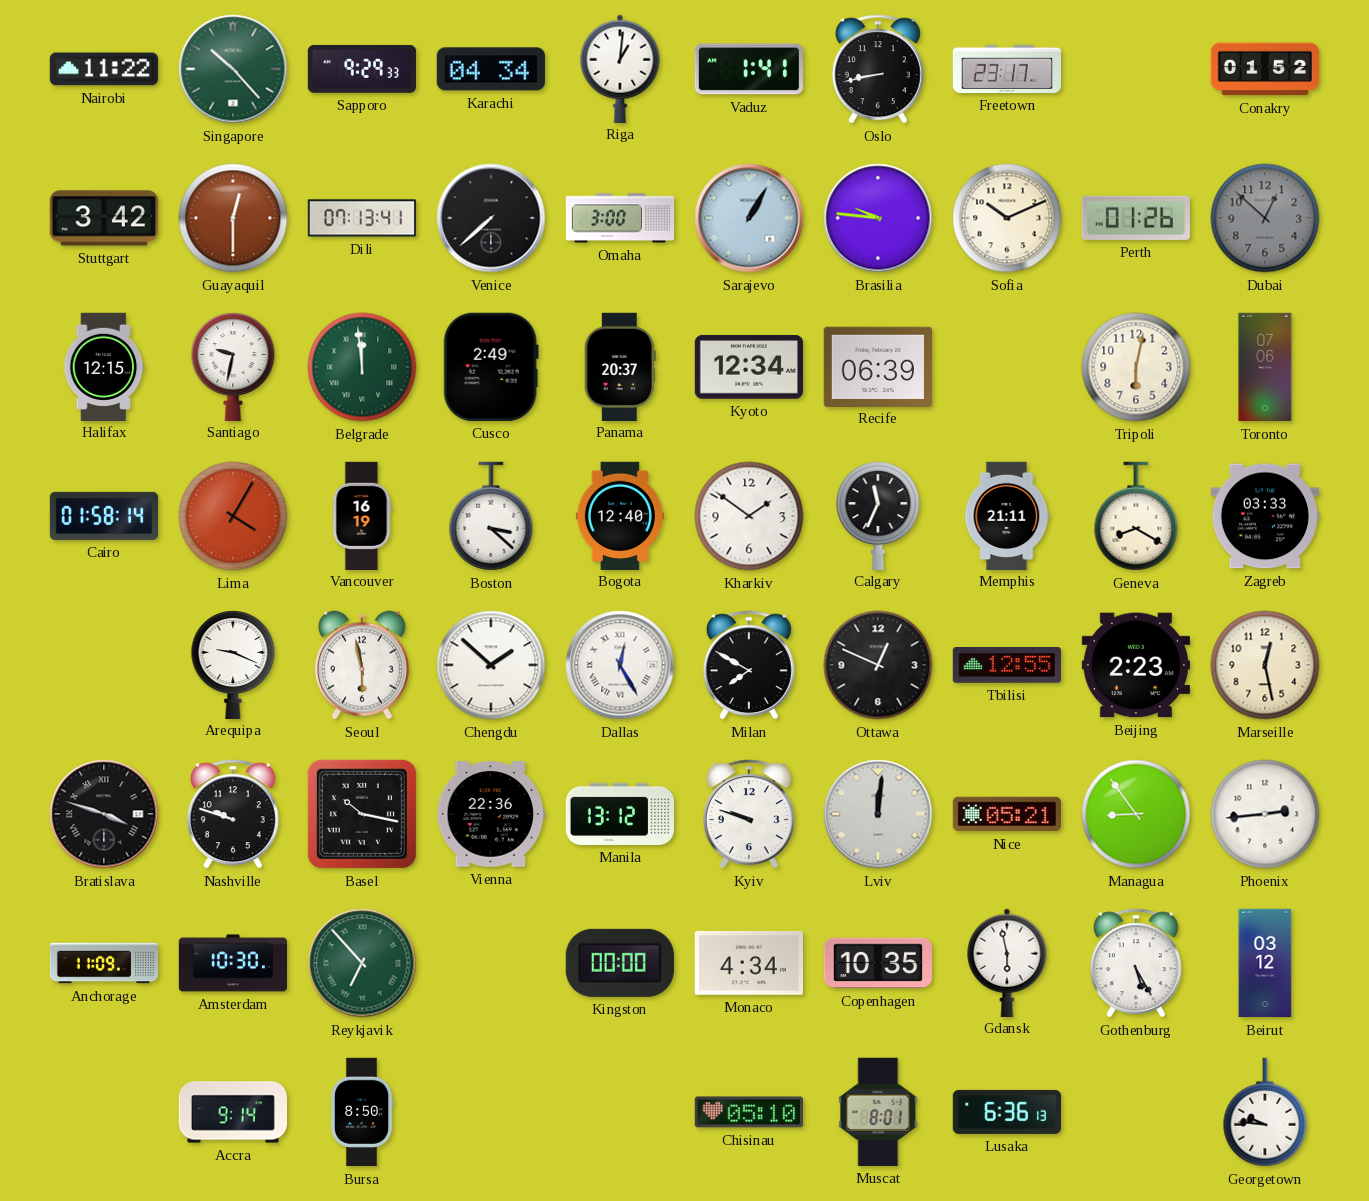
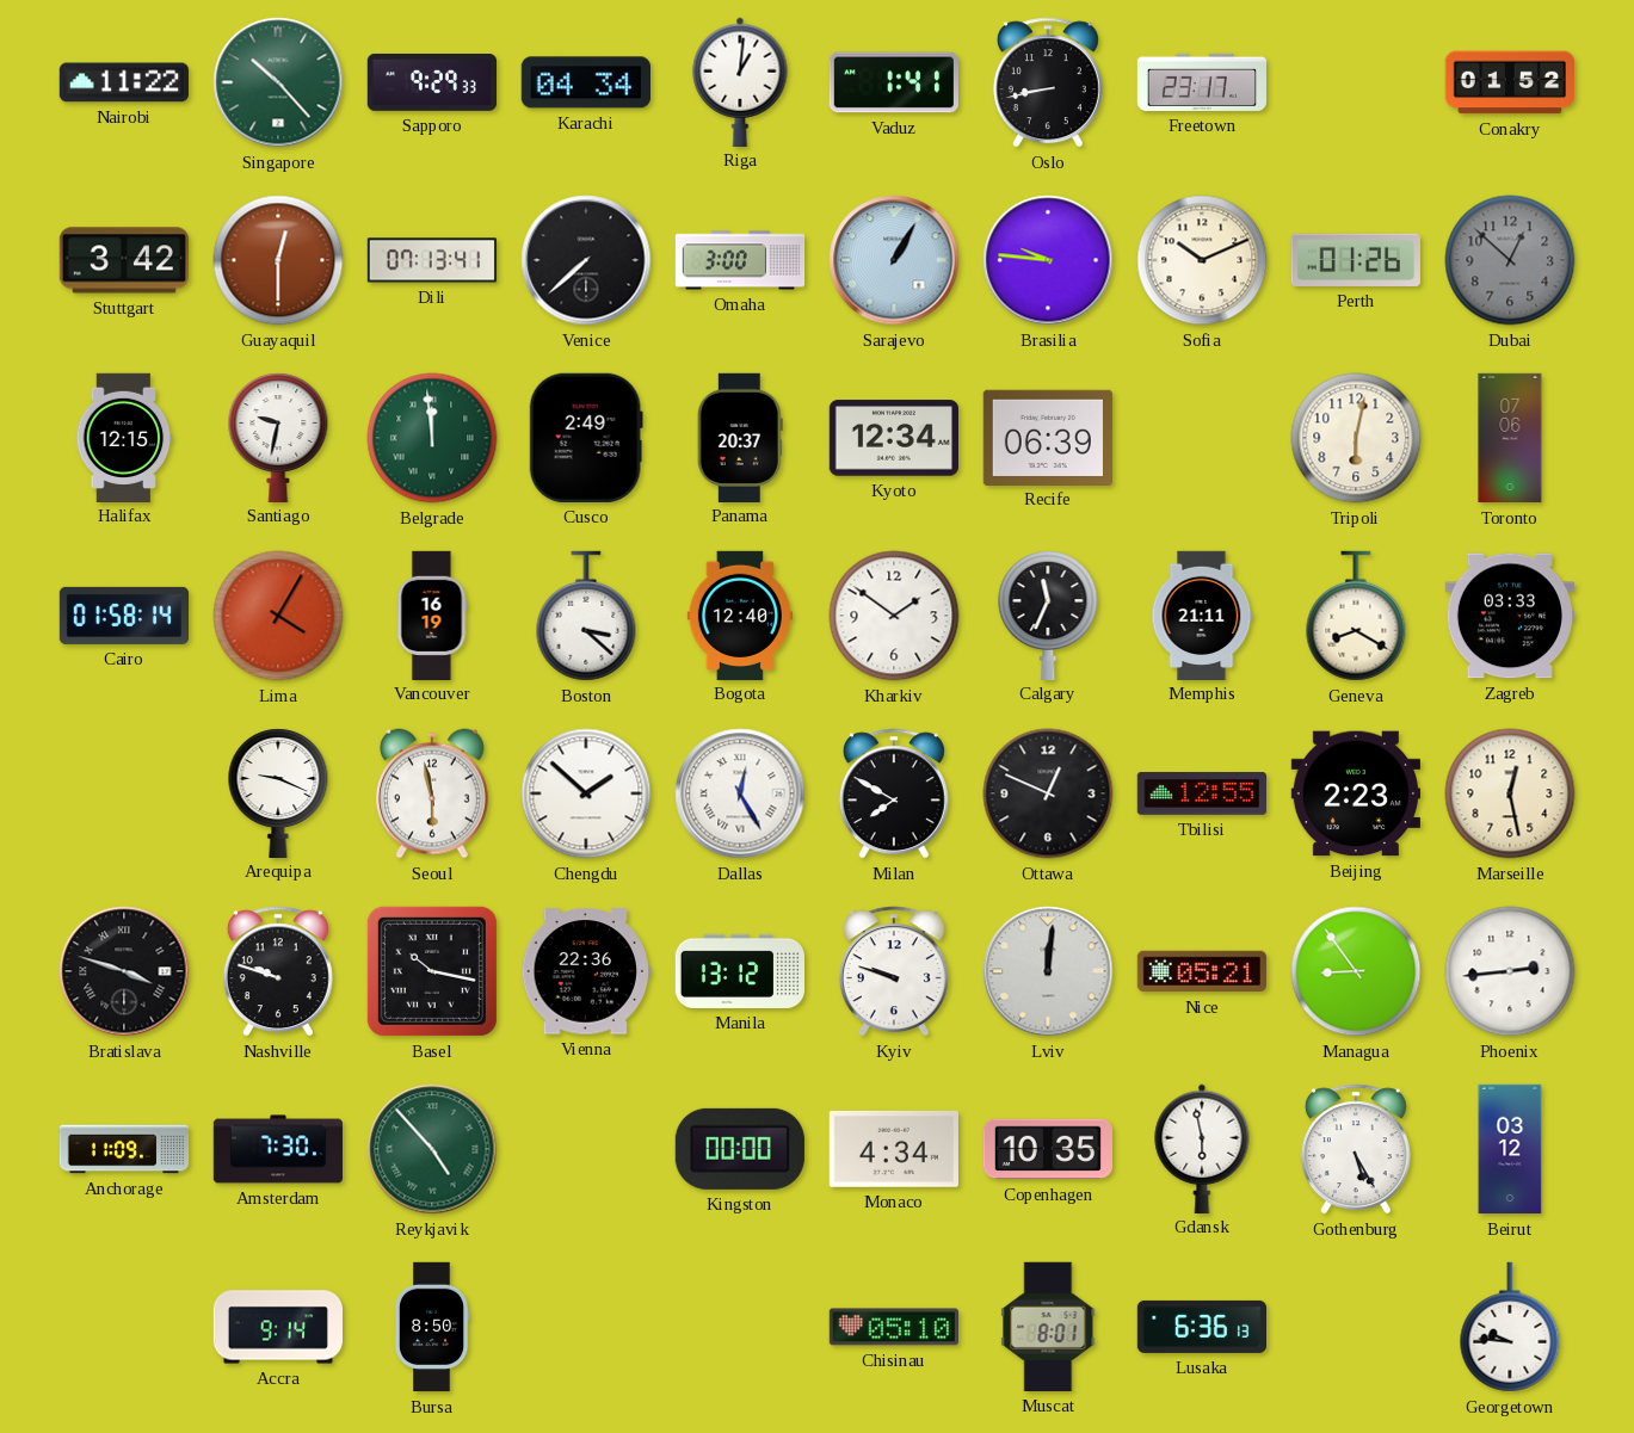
Amsterdam: 10:30 -> 7:30
Reykjavik: 6:53 -> 4:53
